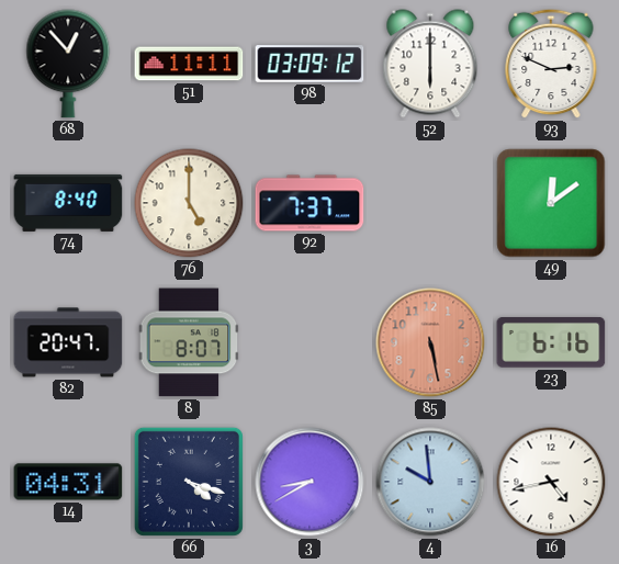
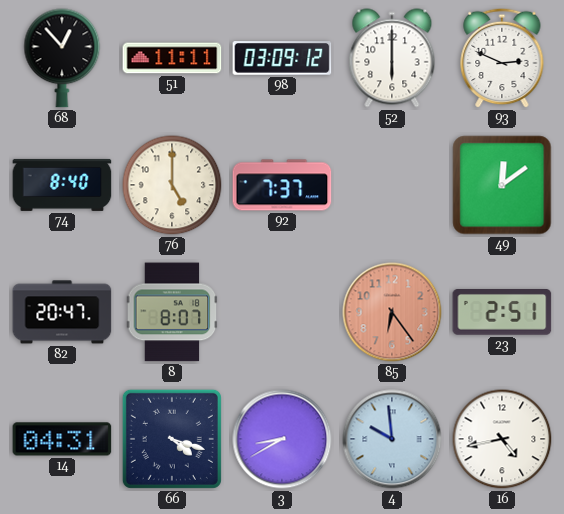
85: 5:28 -> 6:24
23: 6:16 -> 2:51
